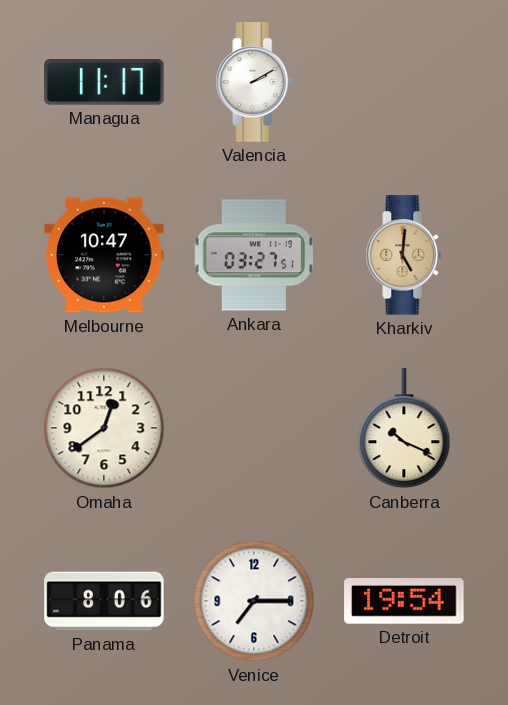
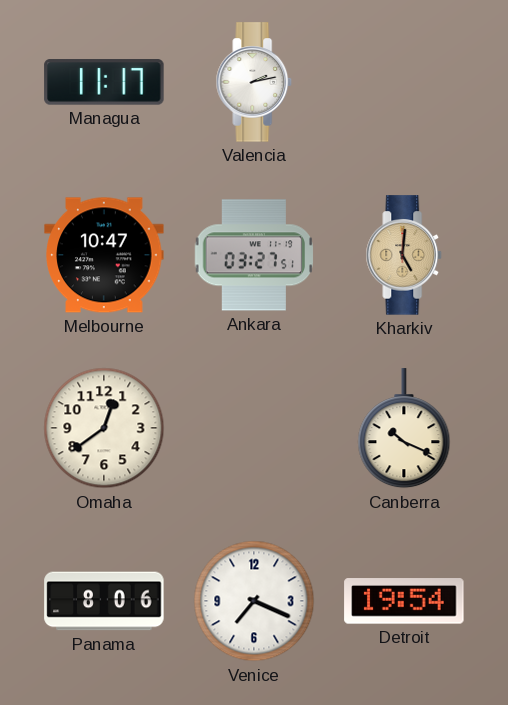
Valencia: 2:10 -> 2:13
Venice: 7:15 -> 7:19
